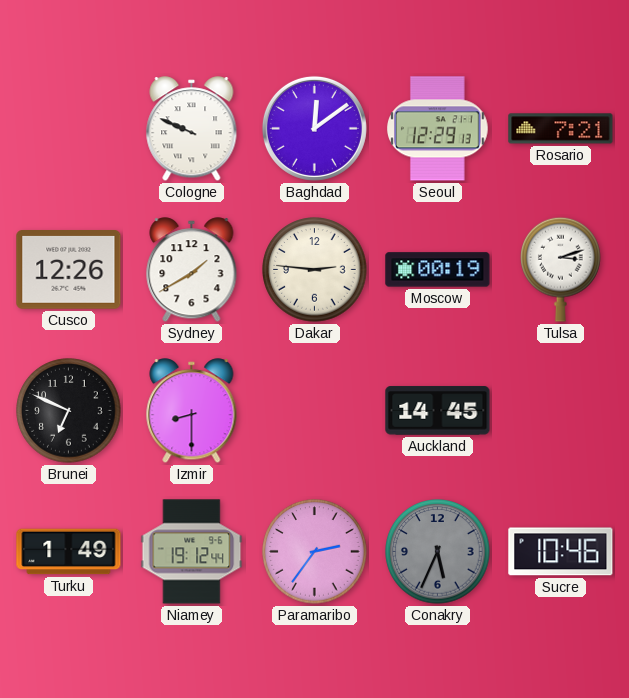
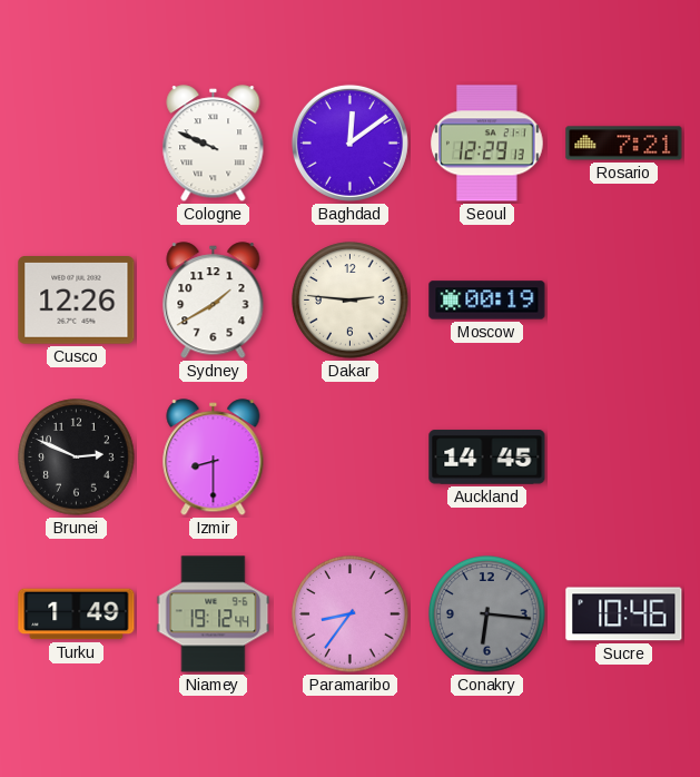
Tulsa: 3:12 -> none
Brunei: 6:49 -> 2:49
Paramaribo: 2:36 -> 8:36
Conakry: 5:34 -> 6:16
